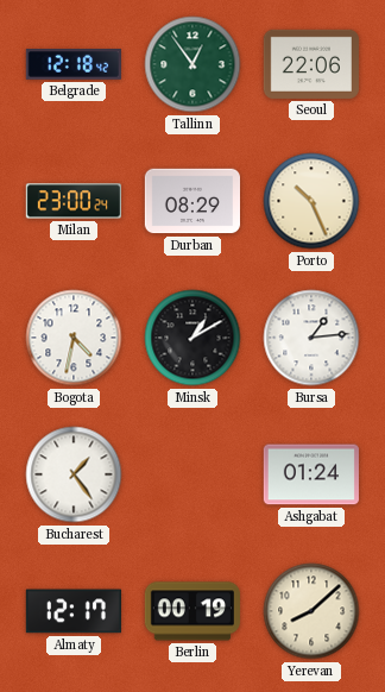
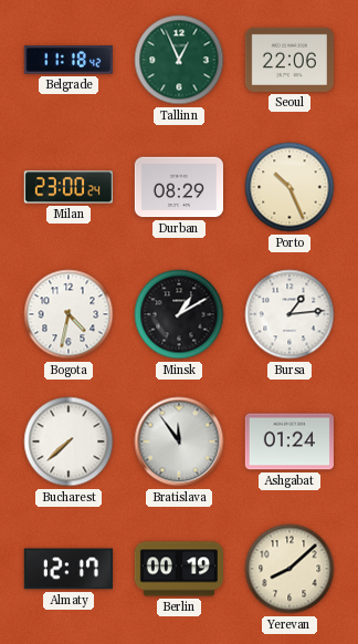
Belgrade: 12:18 -> 11:18
Tallinn: 12:54 -> 12:56
Bucharest: 1:24 -> 7:38
Bratislava: none -> 11:54
